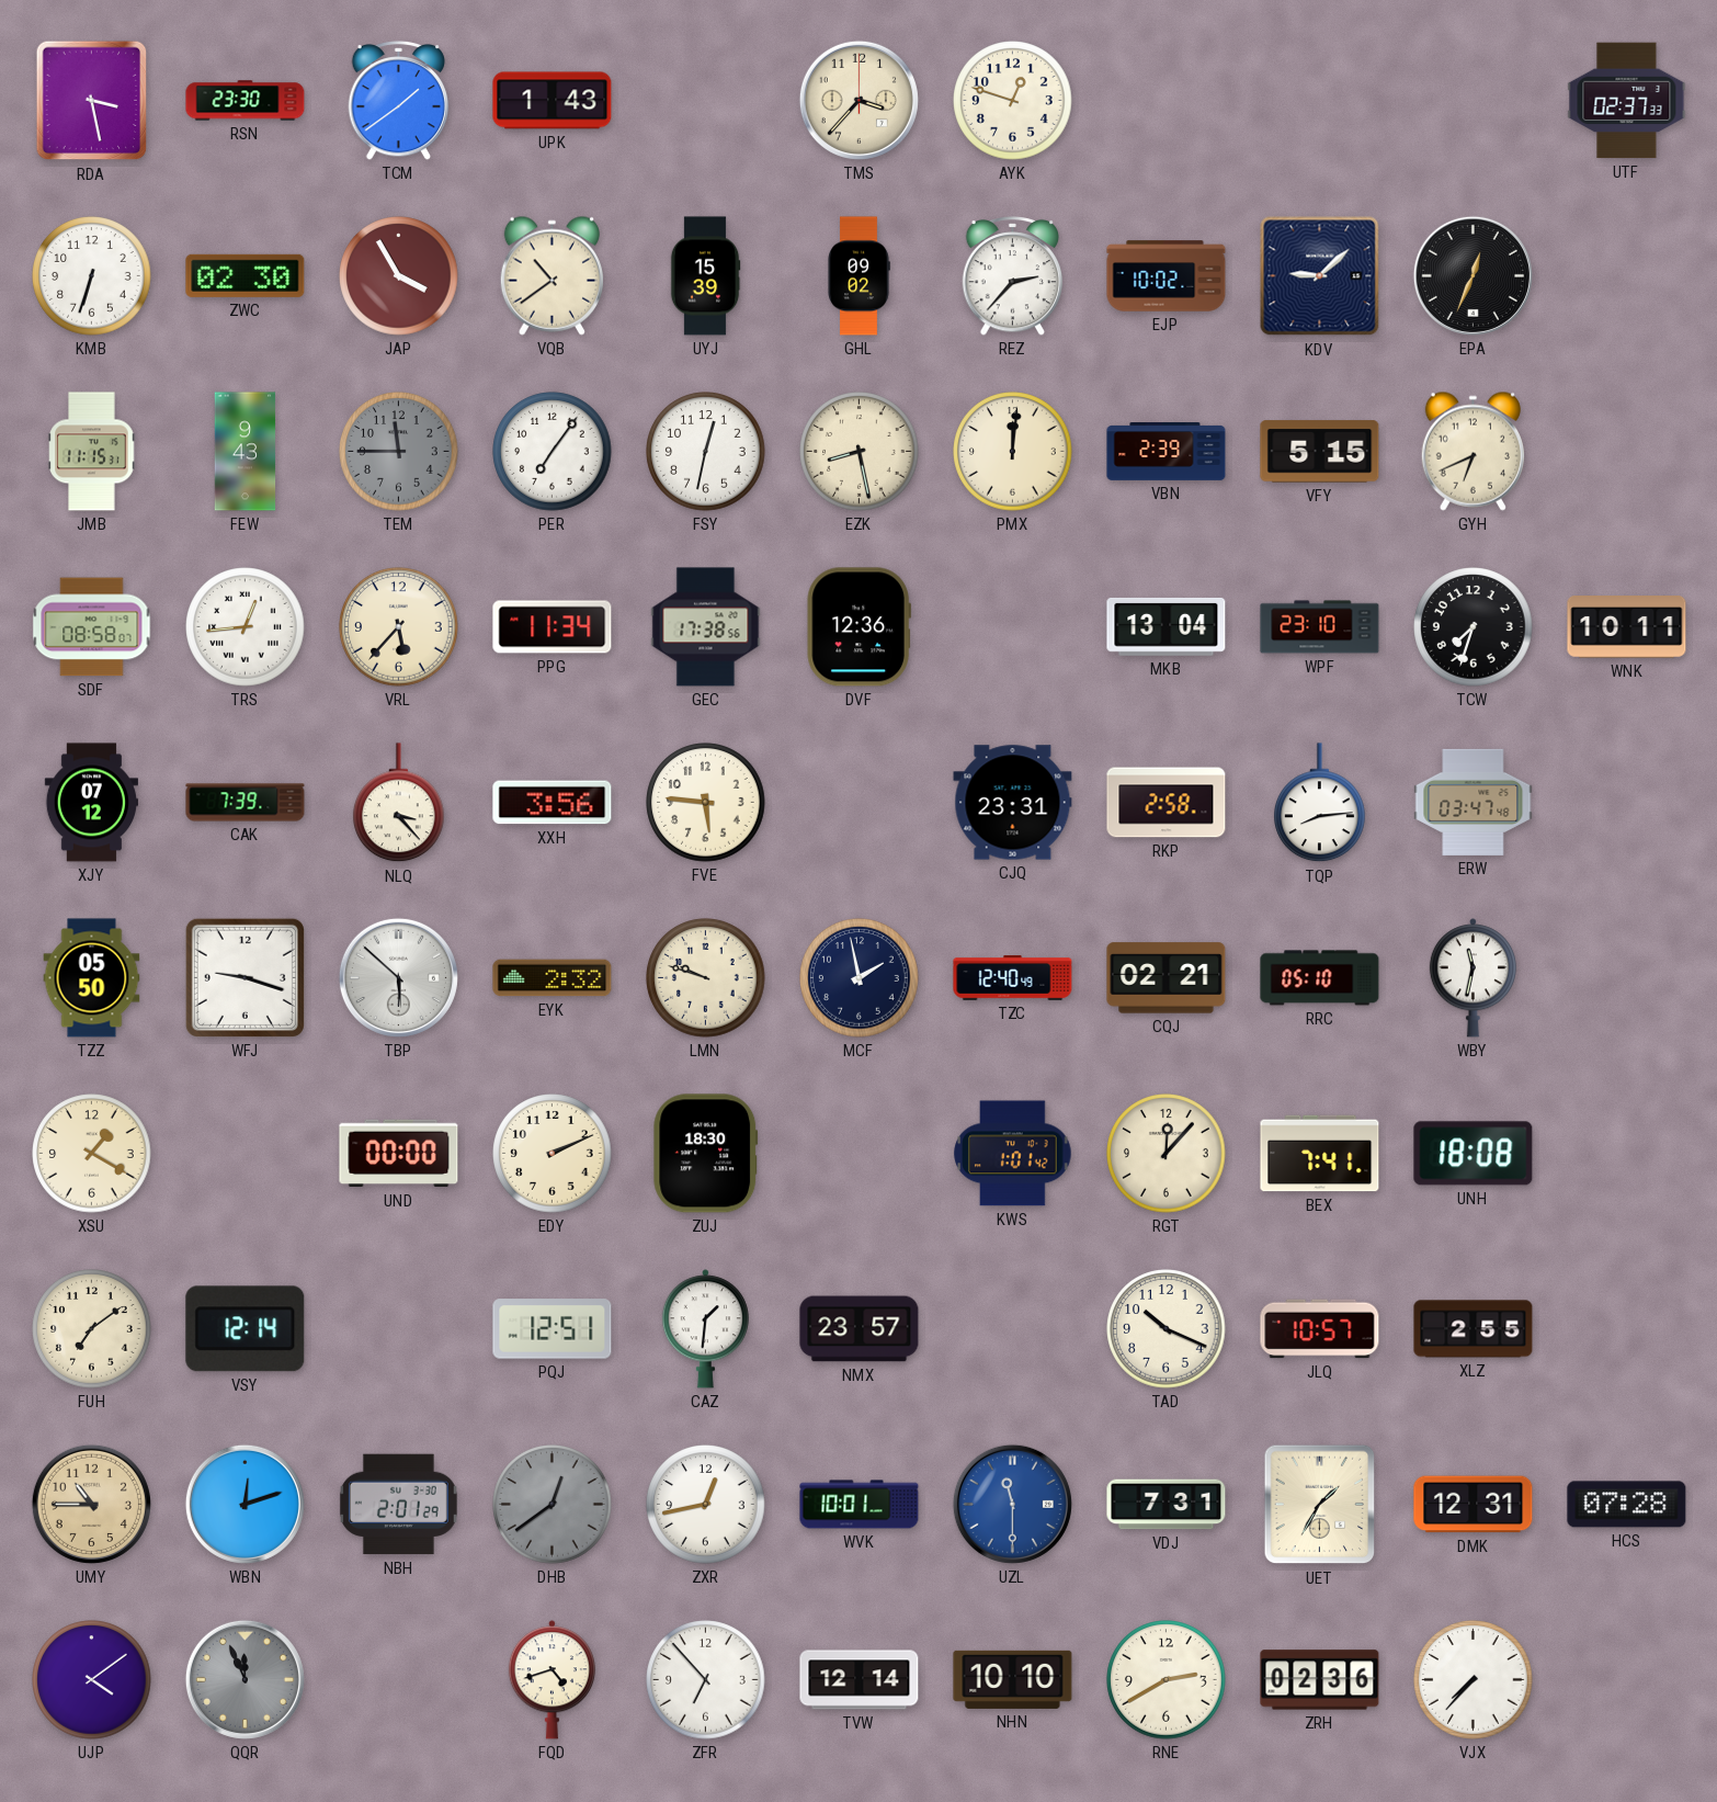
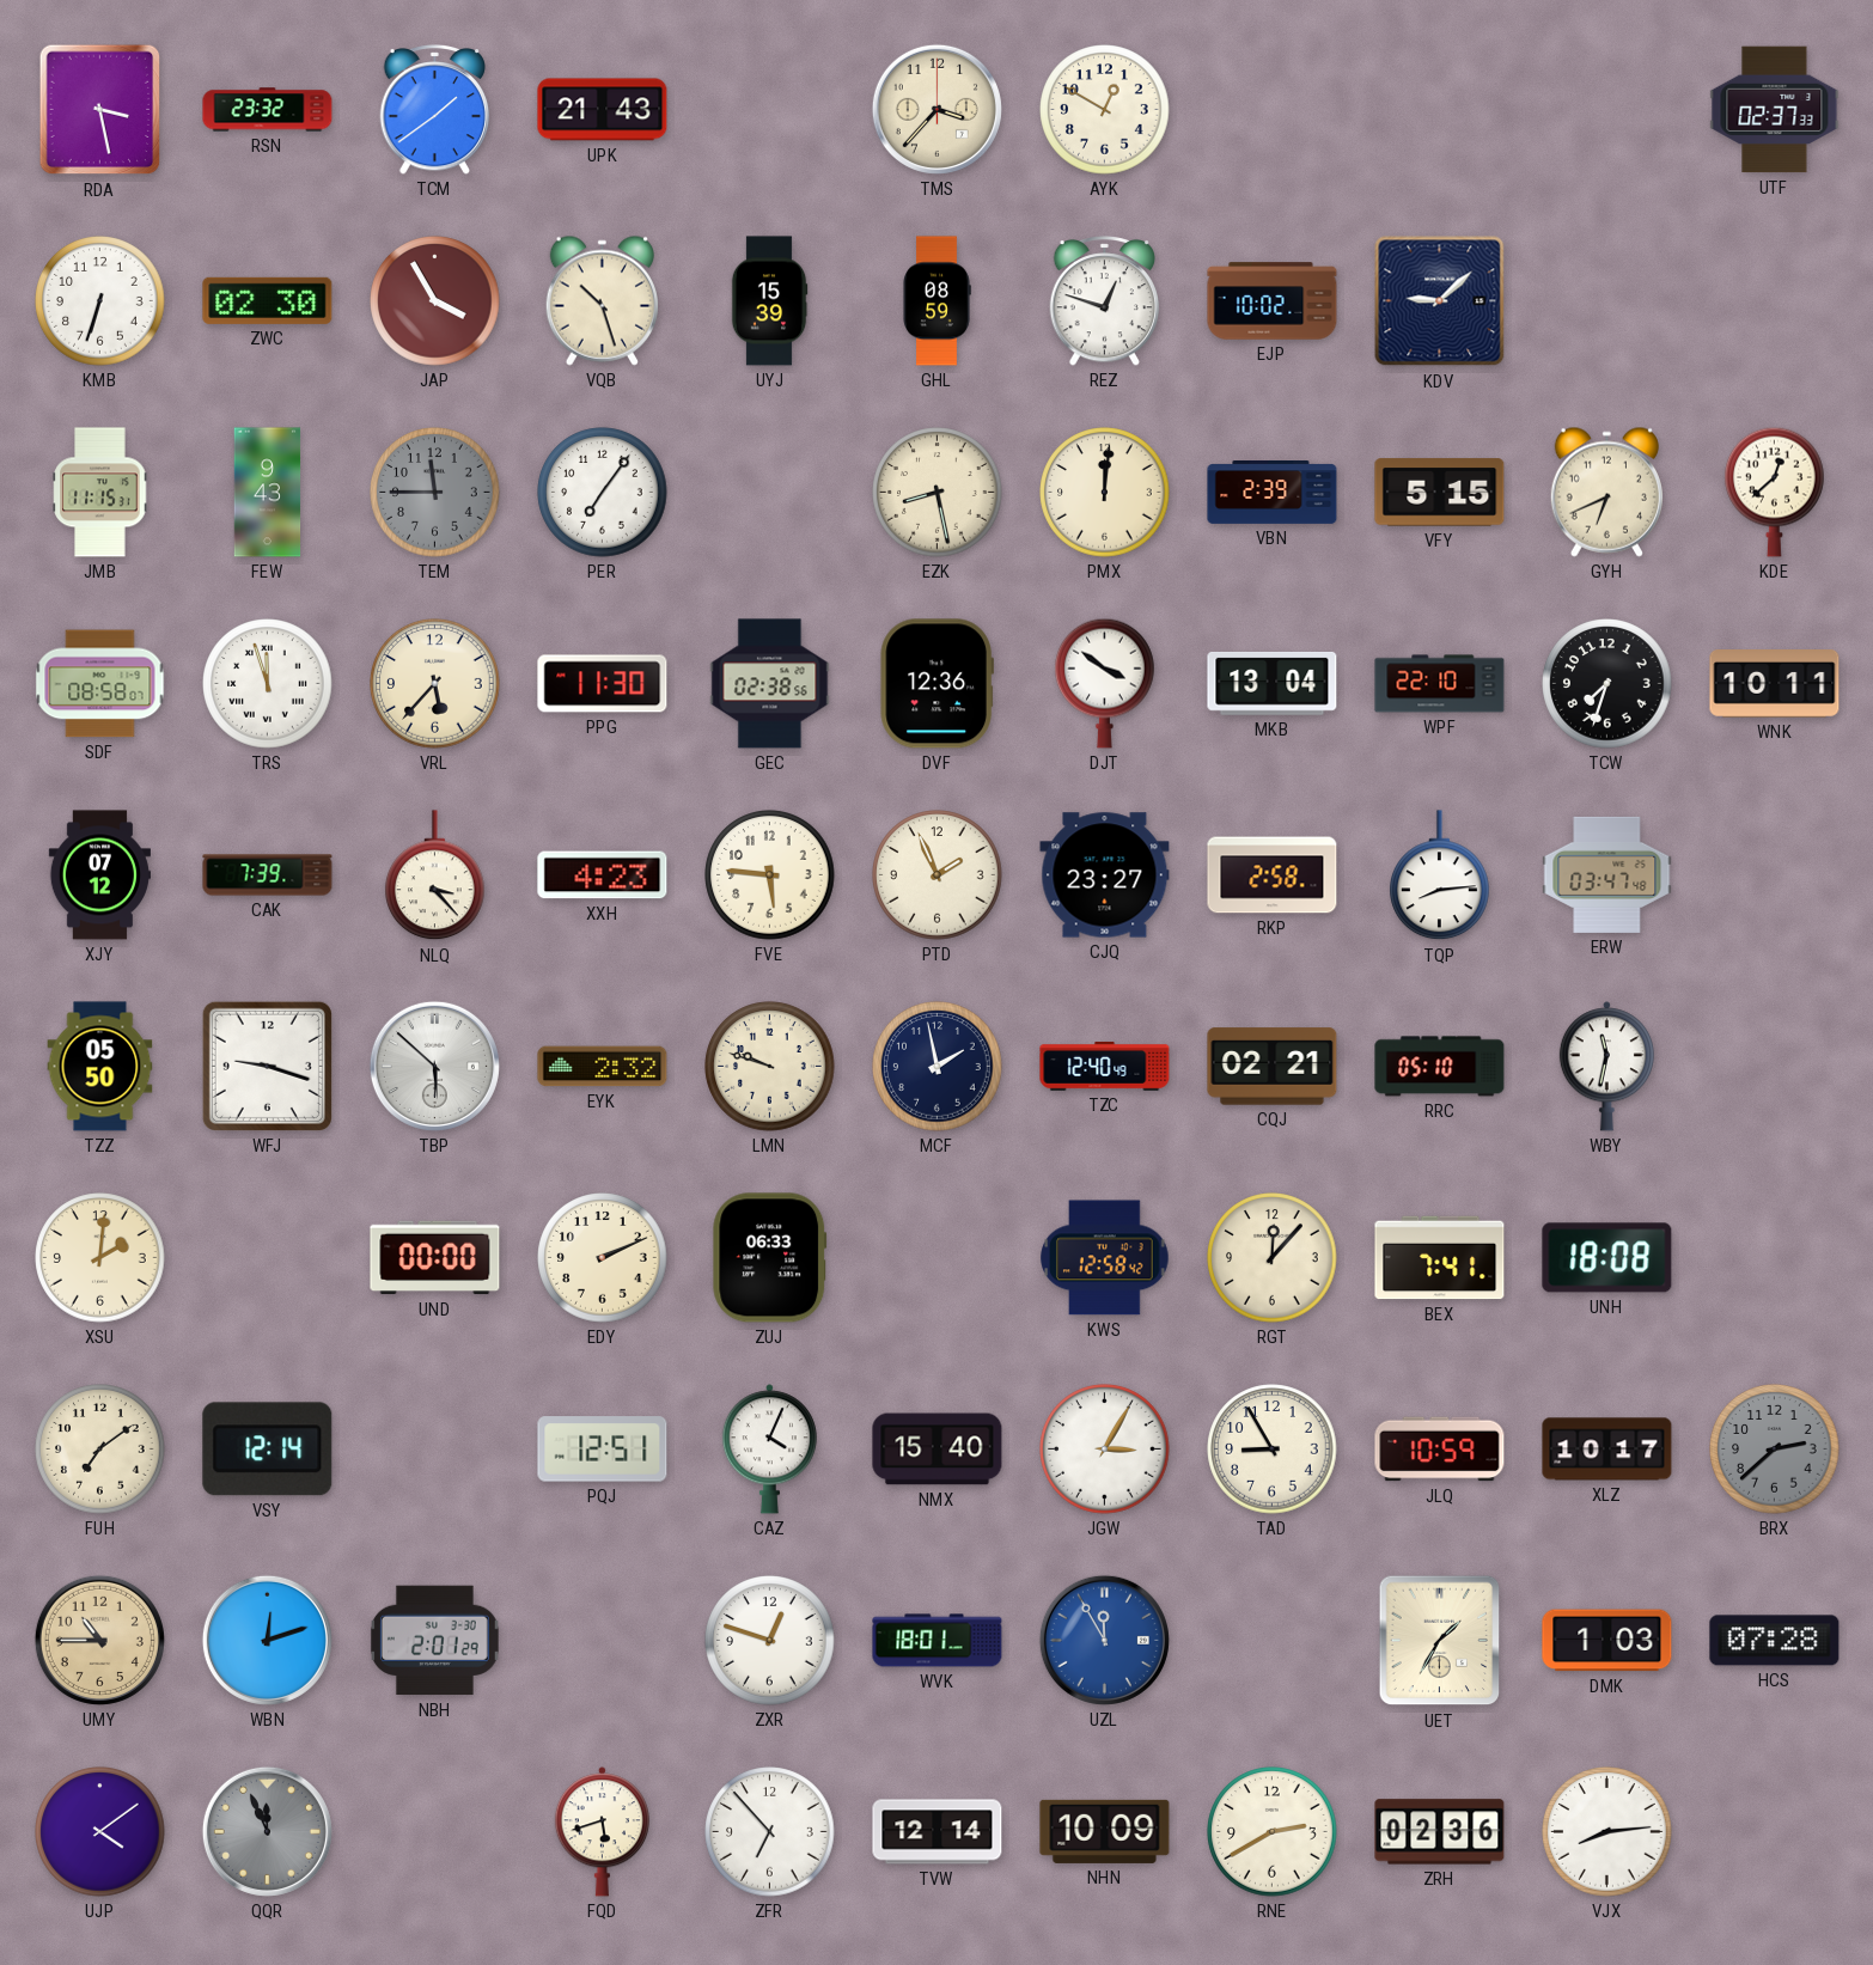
RSN: 23:30 -> 23:32
UPK: 1:43 -> 21:43
AYK: 12:48 -> 12:50
VQB: 10:39 -> 10:27
GHL: 09:02 -> 08:59
REZ: 2:37 -> 12:48
EPA: 12:34 -> none
FSY: 12:32 -> none
KDE: none -> 12:38
TRS: 12:44 -> 11:57
PPG: 11:34 -> 11:30
GEC: 17:38 -> 02:38
DJT: none -> 3:51
WPF: 23:10 -> 22:10
XXH: 3:56 -> 4:23
PTD: none -> 1:56
CJQ: 23:31 -> 23:27
XSU: 1:20 -> 2:01
ZUJ: 18:30 -> 06:33
KWS: 1:01 -> 12:58
CAZ: 1:31 -> 4:04
NMX: 23:57 -> 15:40
JGW: none -> 3:05
TAD: 10:19 -> 8:55
JLQ: 10:57 -> 10:59
XLZ: 2:55 -> 10:17
BRX: none -> 2:38
DHB: 12:39 -> none
ZXR: 12:43 -> 12:48
WVK: 10:01 -> 18:01
UZL: 11:30 -> 11:55
VDJ: 7:31 -> none
DMK: 12:31 -> 1:03
FQD: 4:42 -> 5:42
NHN: 10:10 -> 10:09
VJX: 7:37 -> 8:14
